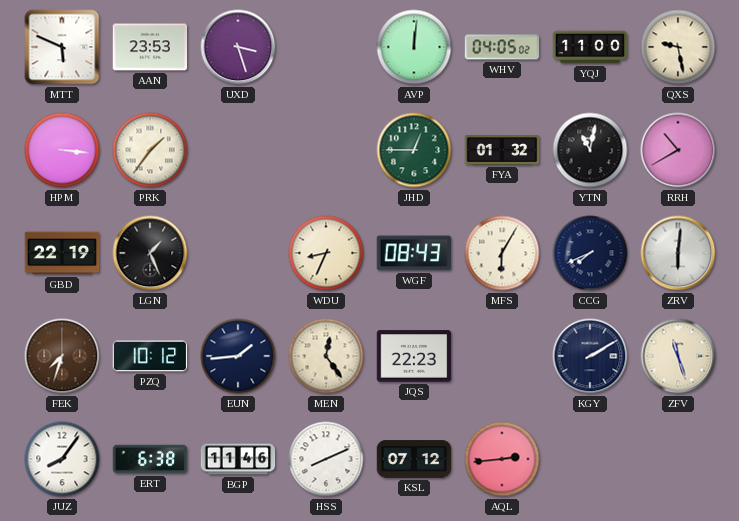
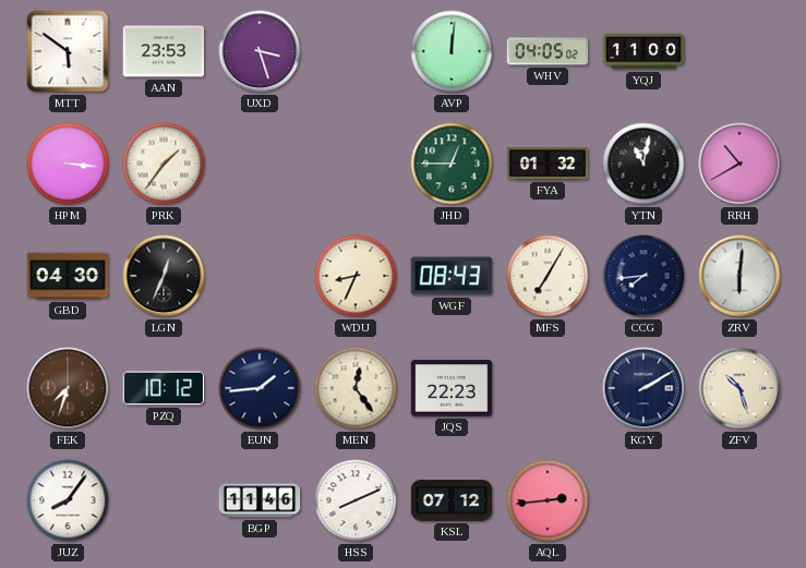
MTT: 5:49 -> 5:51
QXS: 9:28 -> none
GBD: 22:19 -> 04:30
LGN: 1:26 -> 12:34
MFS: 6:05 -> 7:05
CCG: 7:41 -> 7:44
ZFV: 11:27 -> 10:27
ERT: 6:38 -> none
